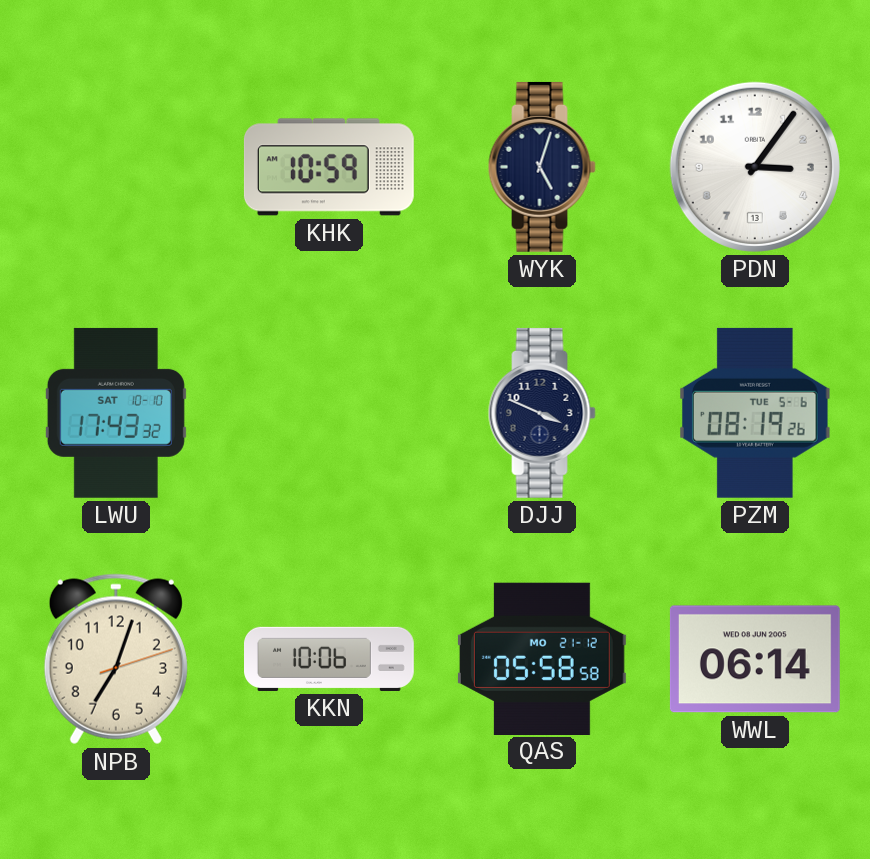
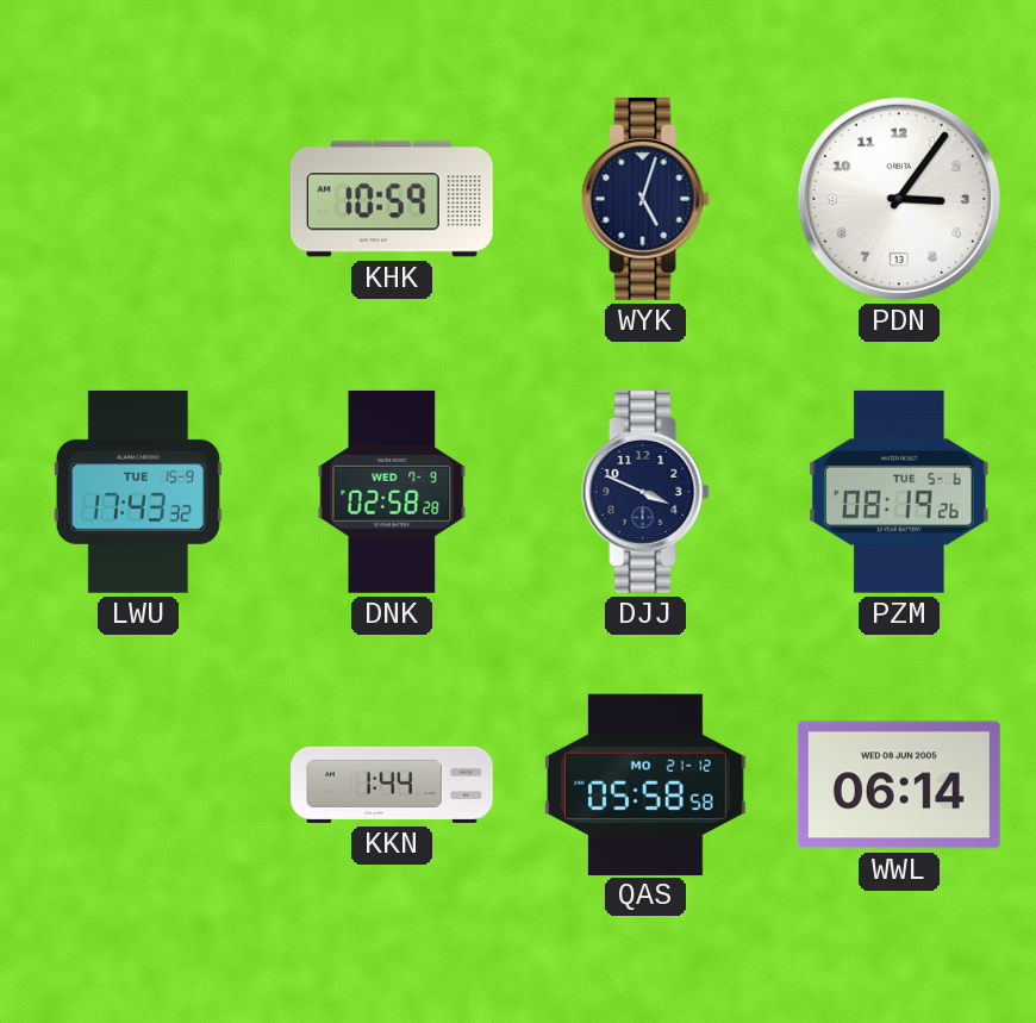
LWU date: SAT 10-10 -> TUE 15-9
DNK: none -> 02:58
NPB: 7:03 -> none
KKN: 10:06 -> 1:44
